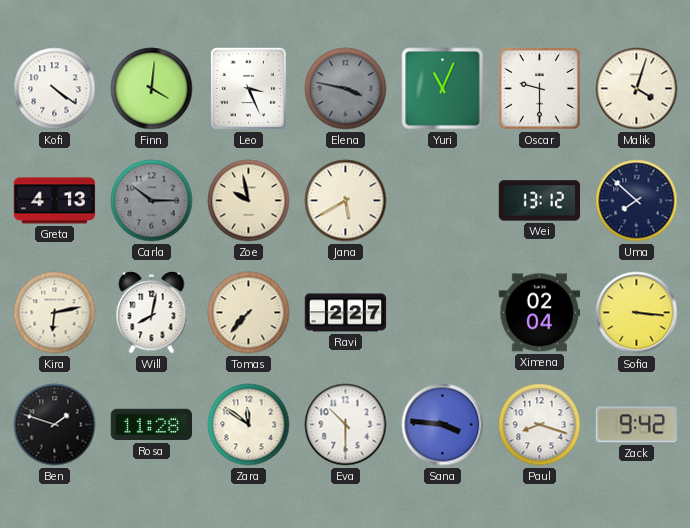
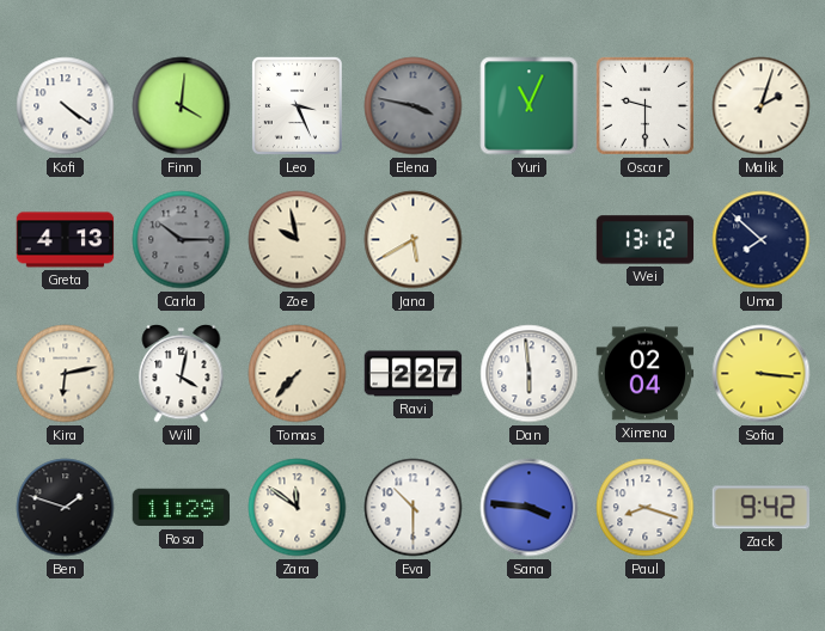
Malik: 4:03 -> 2:03
Will: 8:02 -> 4:02
Dan: none -> 5:59
Rosa: 11:28 -> 11:29
